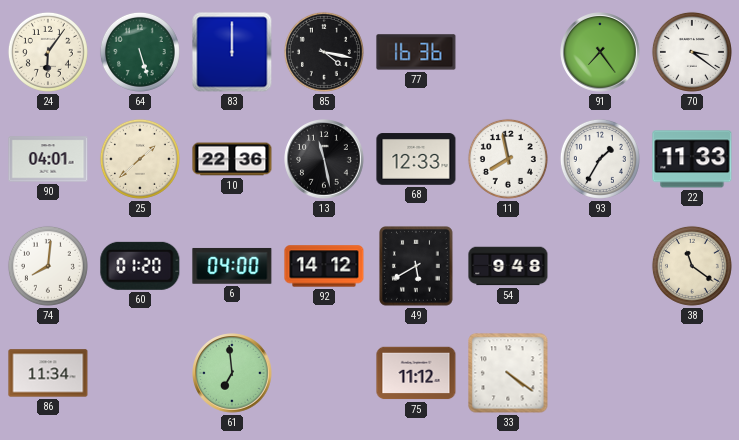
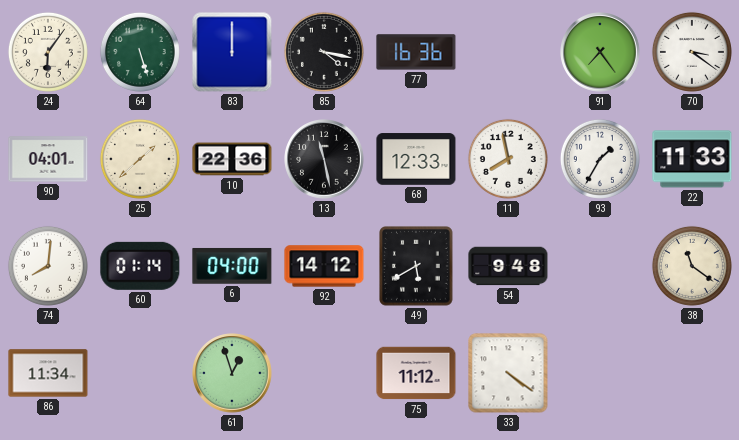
60: 01:20 -> 01:14
61: 6:59 -> 12:57
